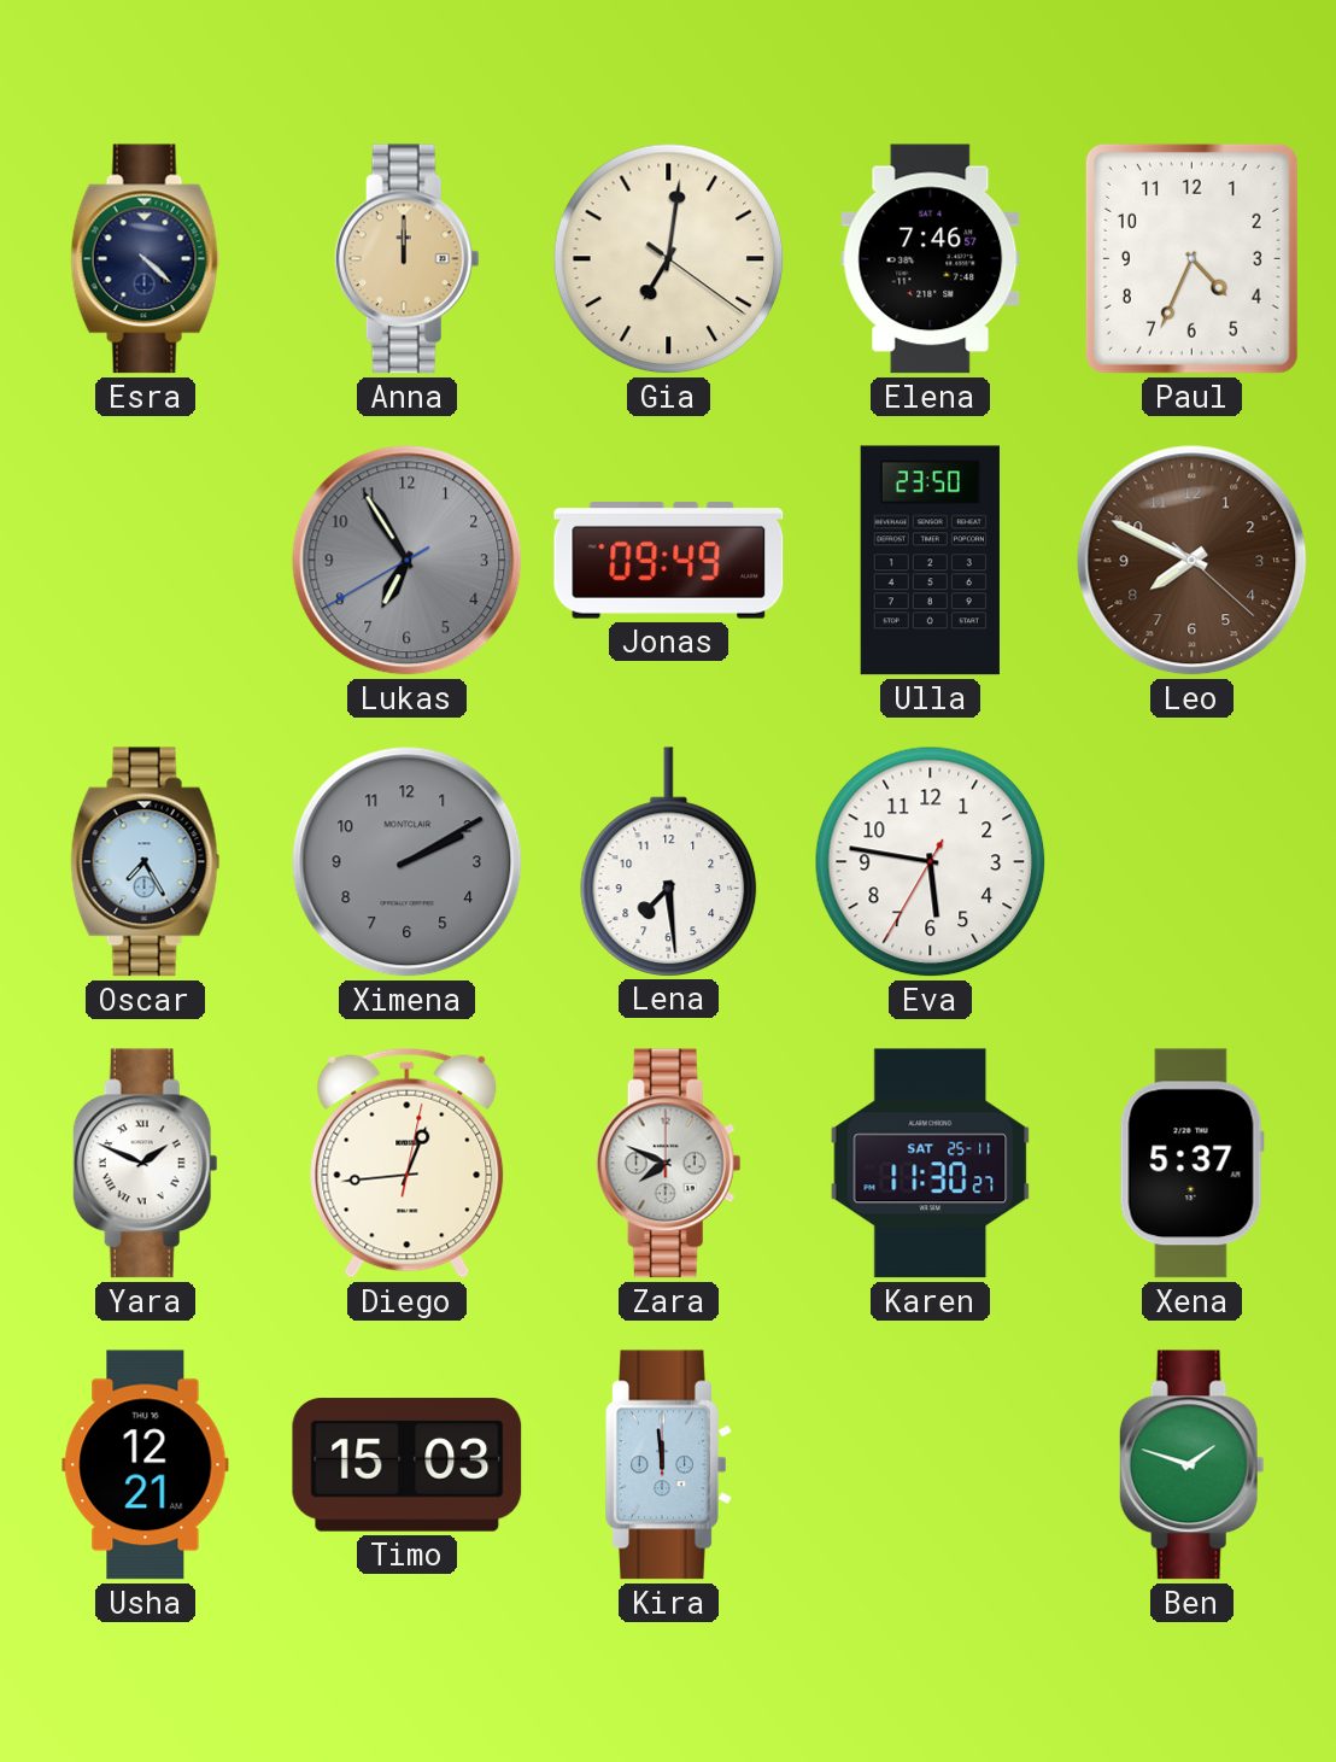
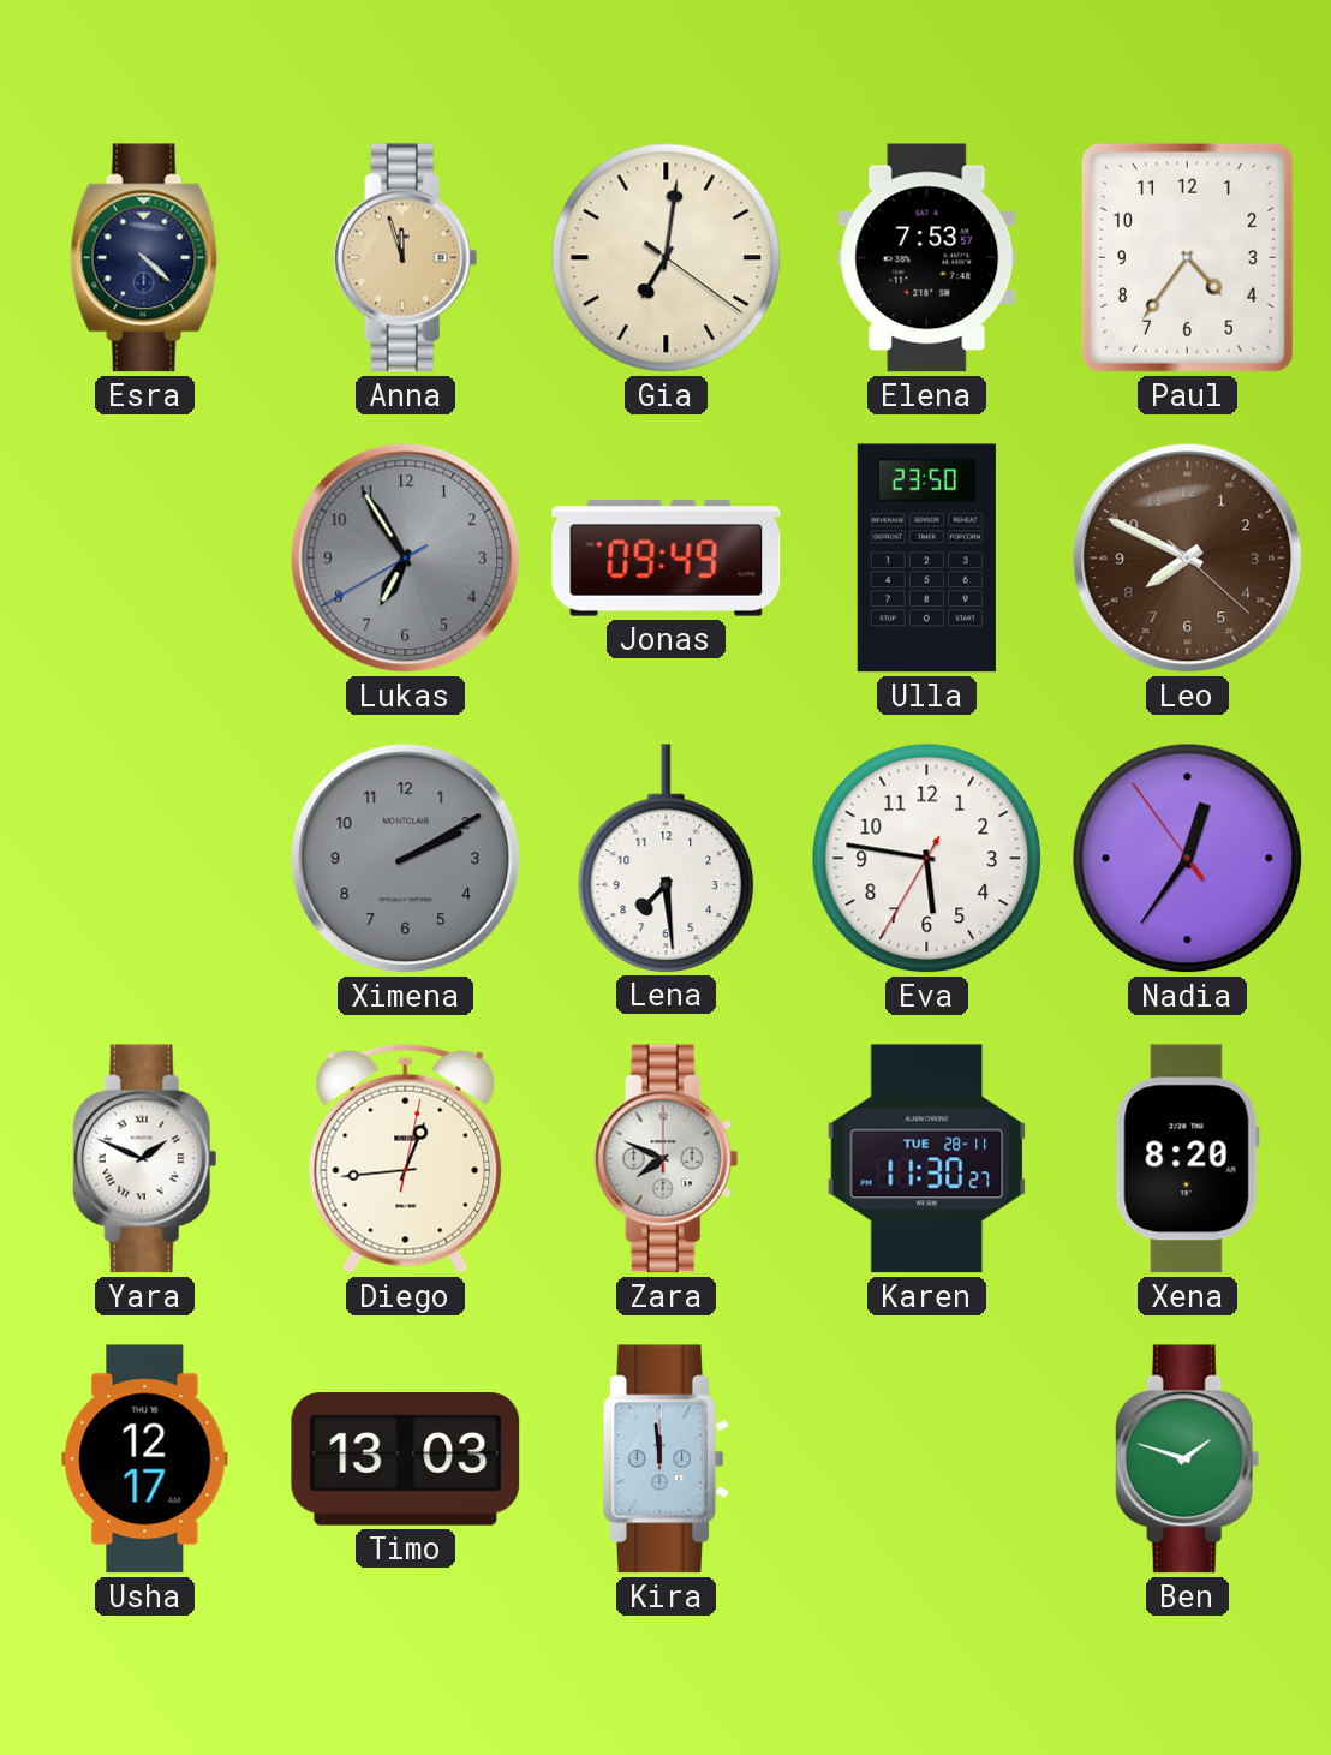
Anna: 12:00 -> 11:57
Elena: 7:46 -> 7:53
Paul: 4:34 -> 4:36
Oscar: 7:25 -> none
Nadia: none -> 12:35
Karen date: SAT 25-11 -> TUE 28-11
Xena: 5:37 -> 8:20
Usha: 12:21 -> 12:17
Timo: 15:03 -> 13:03
